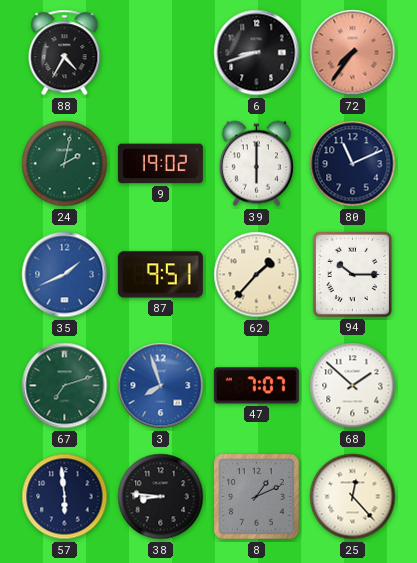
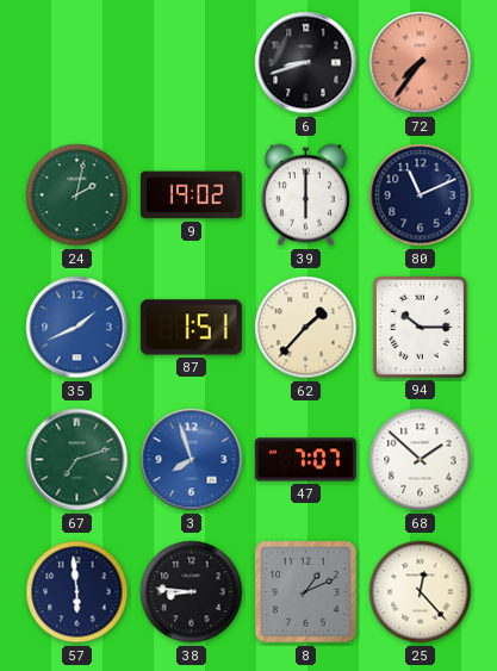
88: 4:35 -> none
87: 9:51 -> 1:51
